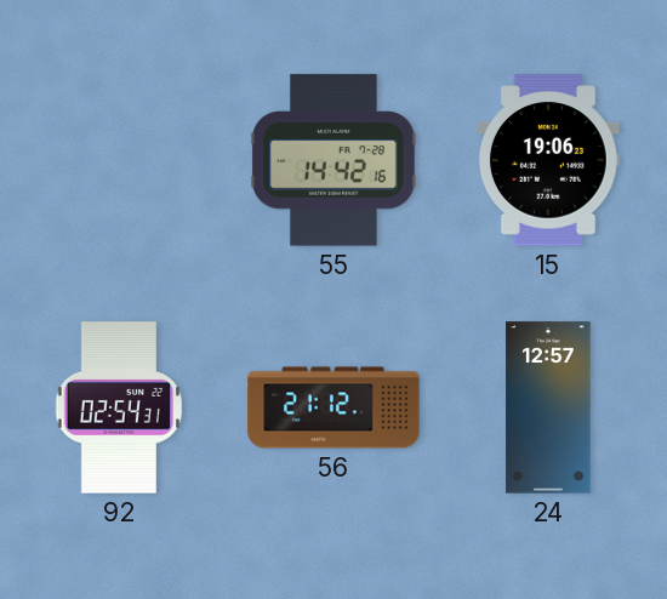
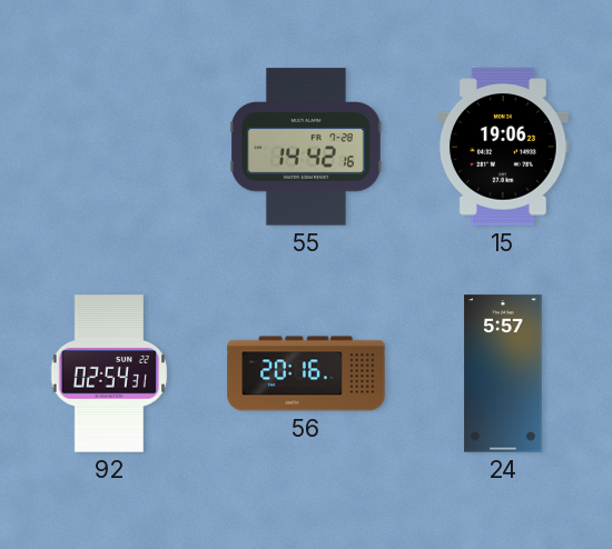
56: 21:12 -> 20:16
24: 12:57 -> 5:57
